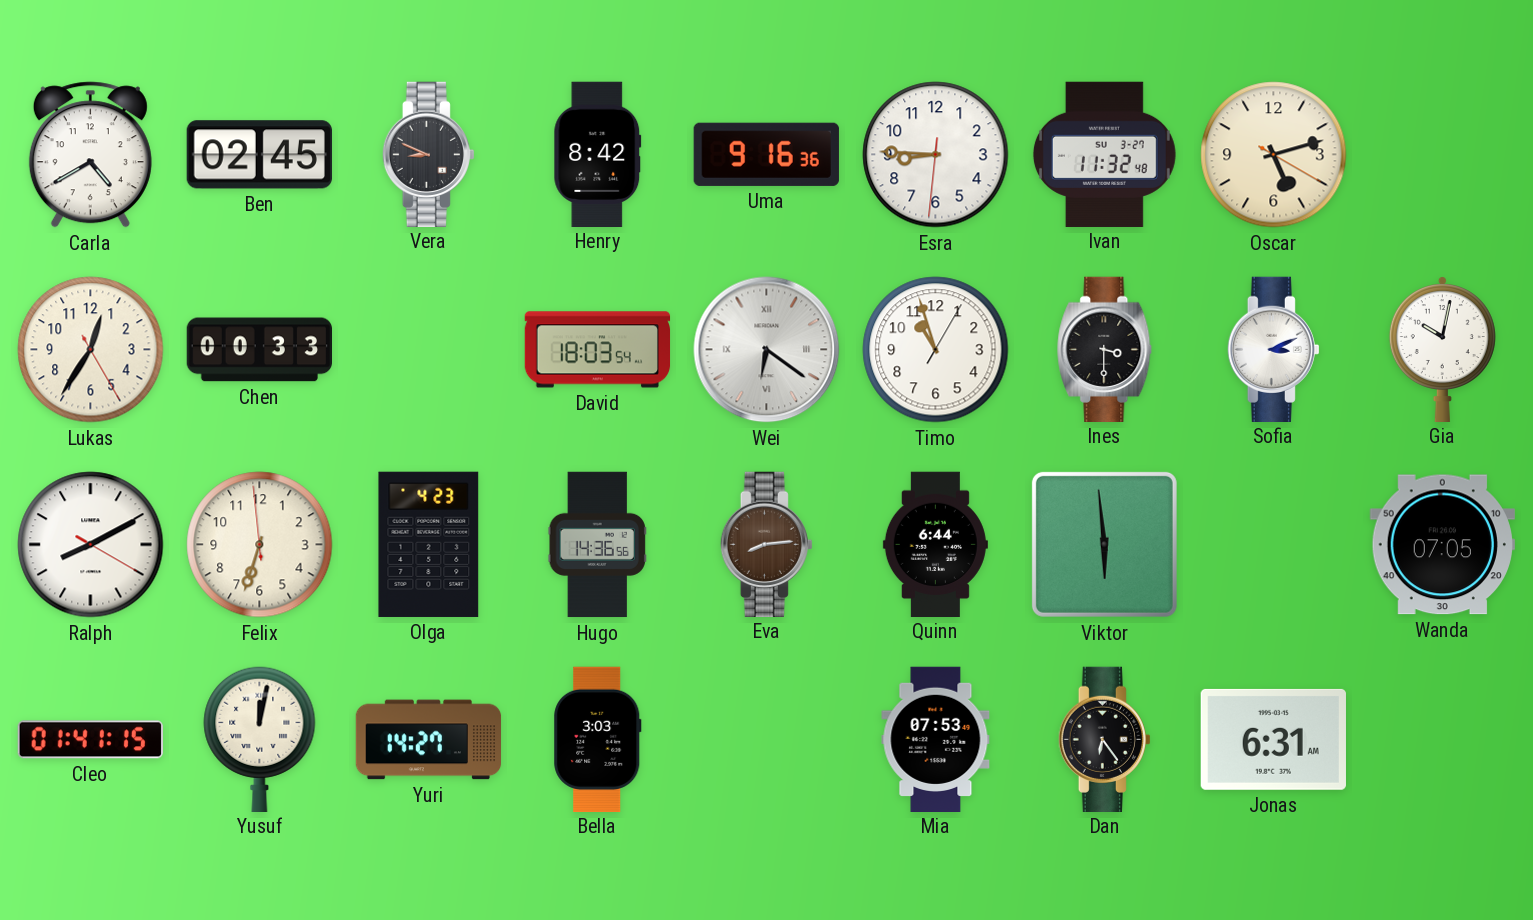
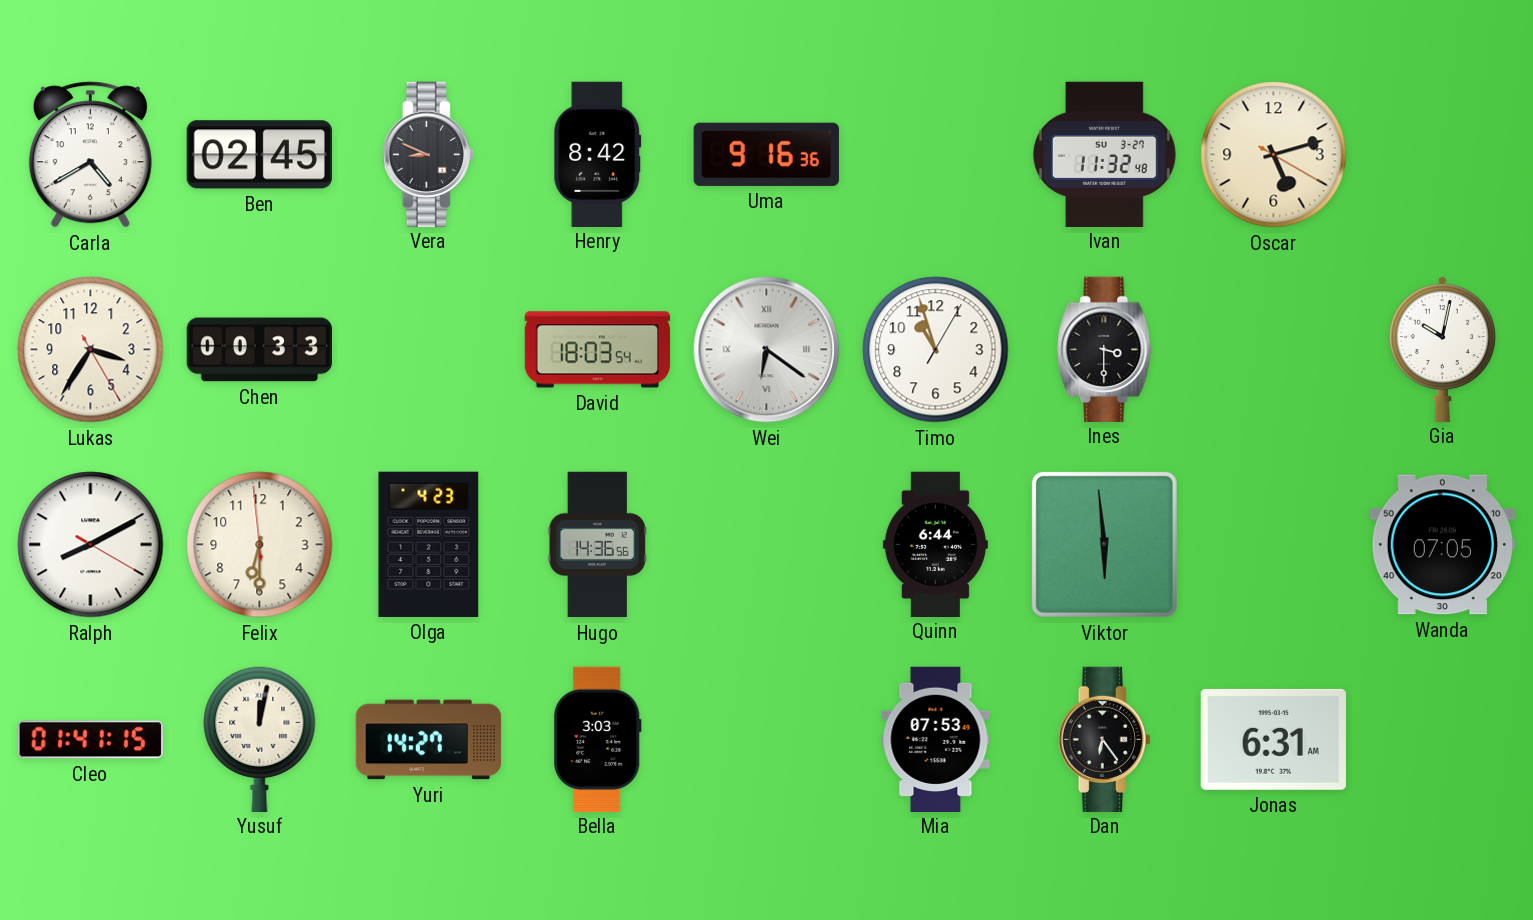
Esra: 8:45 -> none
Lukas: 12:35 -> 3:35
Sofia: 3:11 -> none
Felix: 6:32 -> 6:29
Eva: 8:14 -> none
